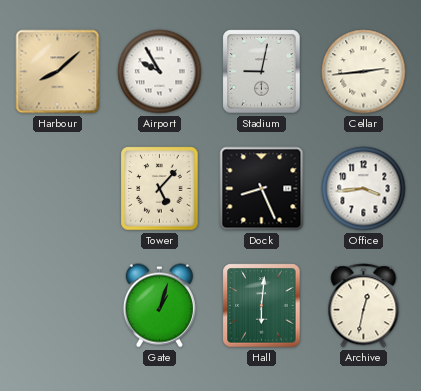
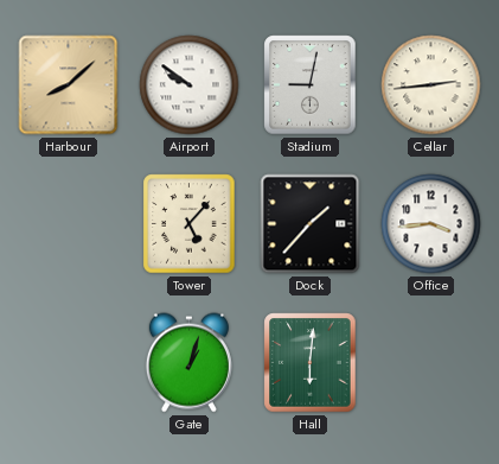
Airport: 9:55 -> 9:51
Dock: 8:26 -> 1:37
Archive: 12:32 -> none
